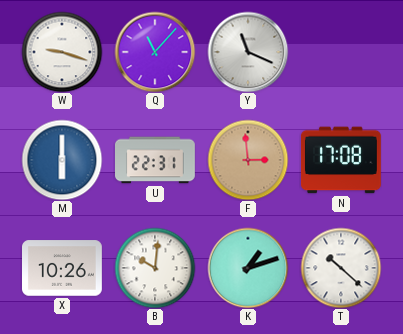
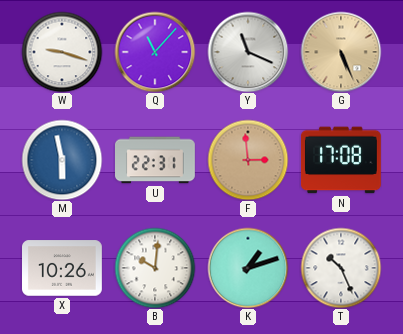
G: none -> 5:26
M: 6:00 -> 5:58
T: 10:22 -> 10:26
